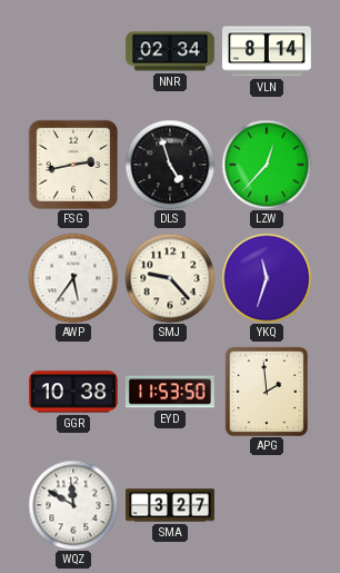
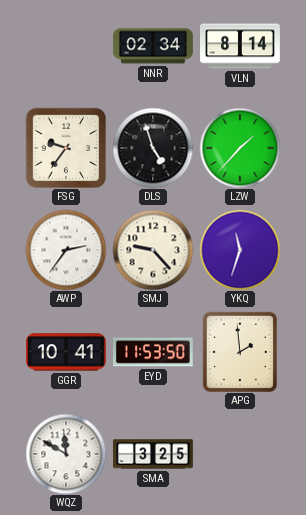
FSG: 2:43 -> 9:36
LZW: 12:37 -> 1:37
AWP: 5:36 -> 2:36
GGR: 10:38 -> 10:41
SMA: 3:27 -> 3:25
